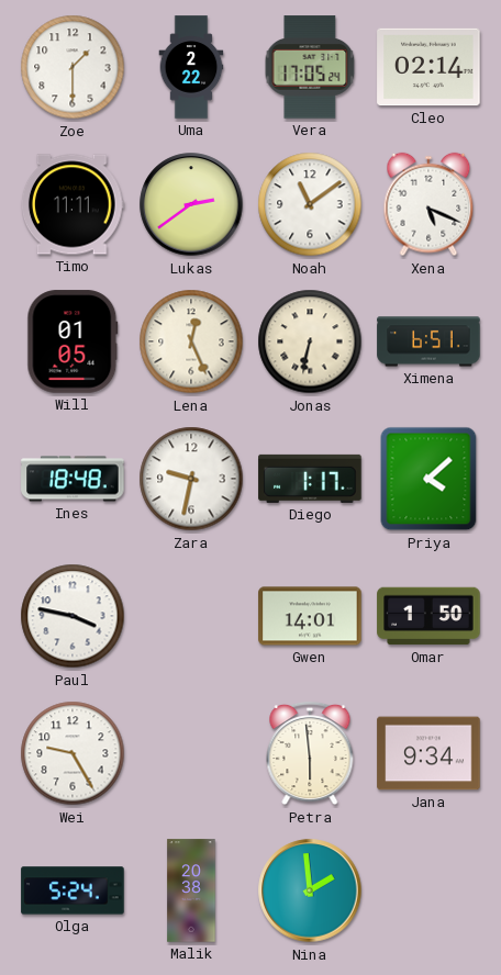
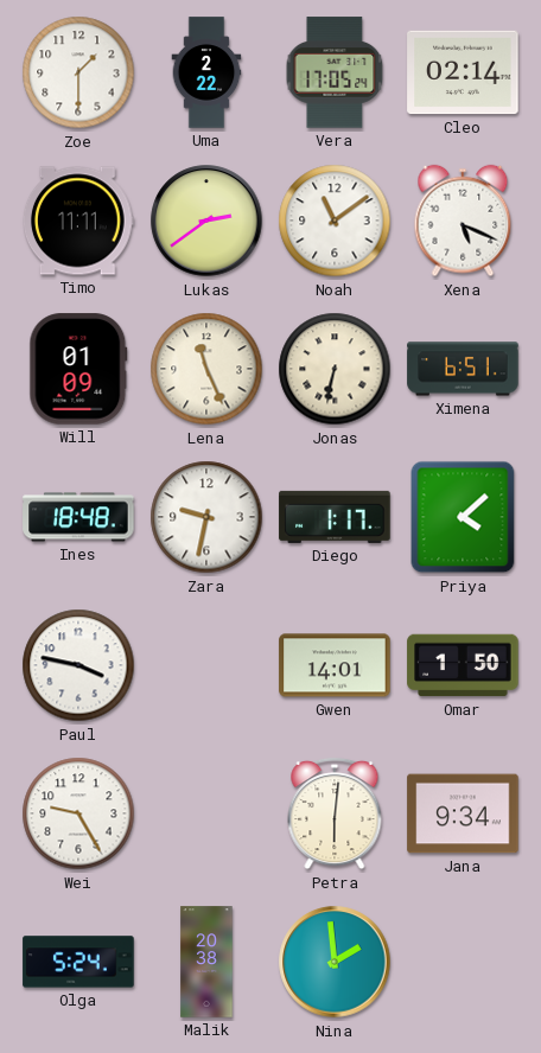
Will: 01:05 -> 01:09
Lena: 12:26 -> 11:26
Petra: 5:59 -> 6:01
